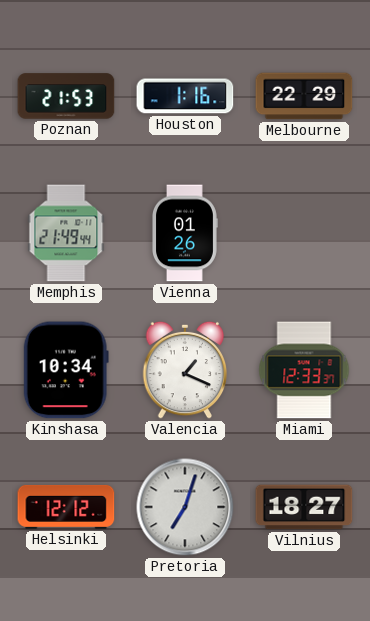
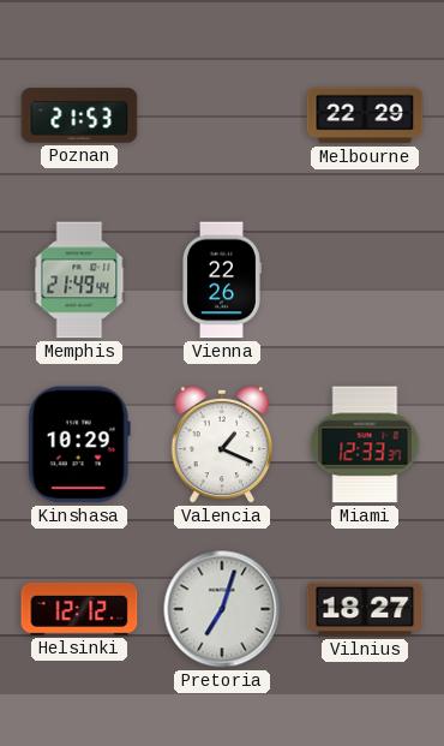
Houston: 1:16 -> none
Vienna: 01:26 -> 22:26
Kinshasa: 10:34 -> 10:29
